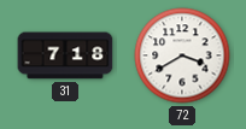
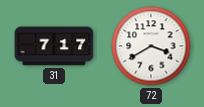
31: 7:18 -> 7:17
